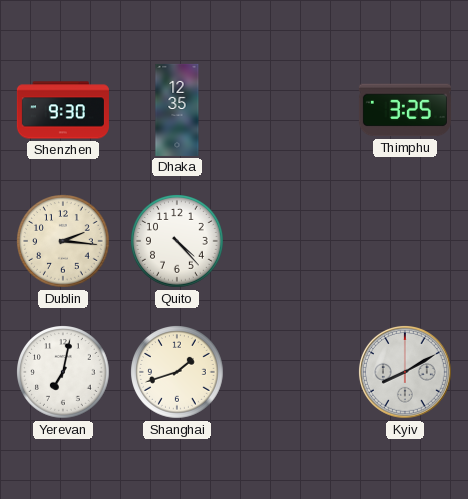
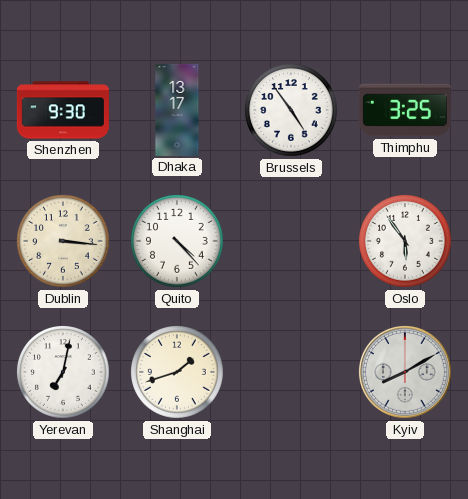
Dhaka: 12:35 -> 13:17
Brussels: none -> 4:54
Dublin: 2:16 -> 3:16
Oslo: none -> 5:54
